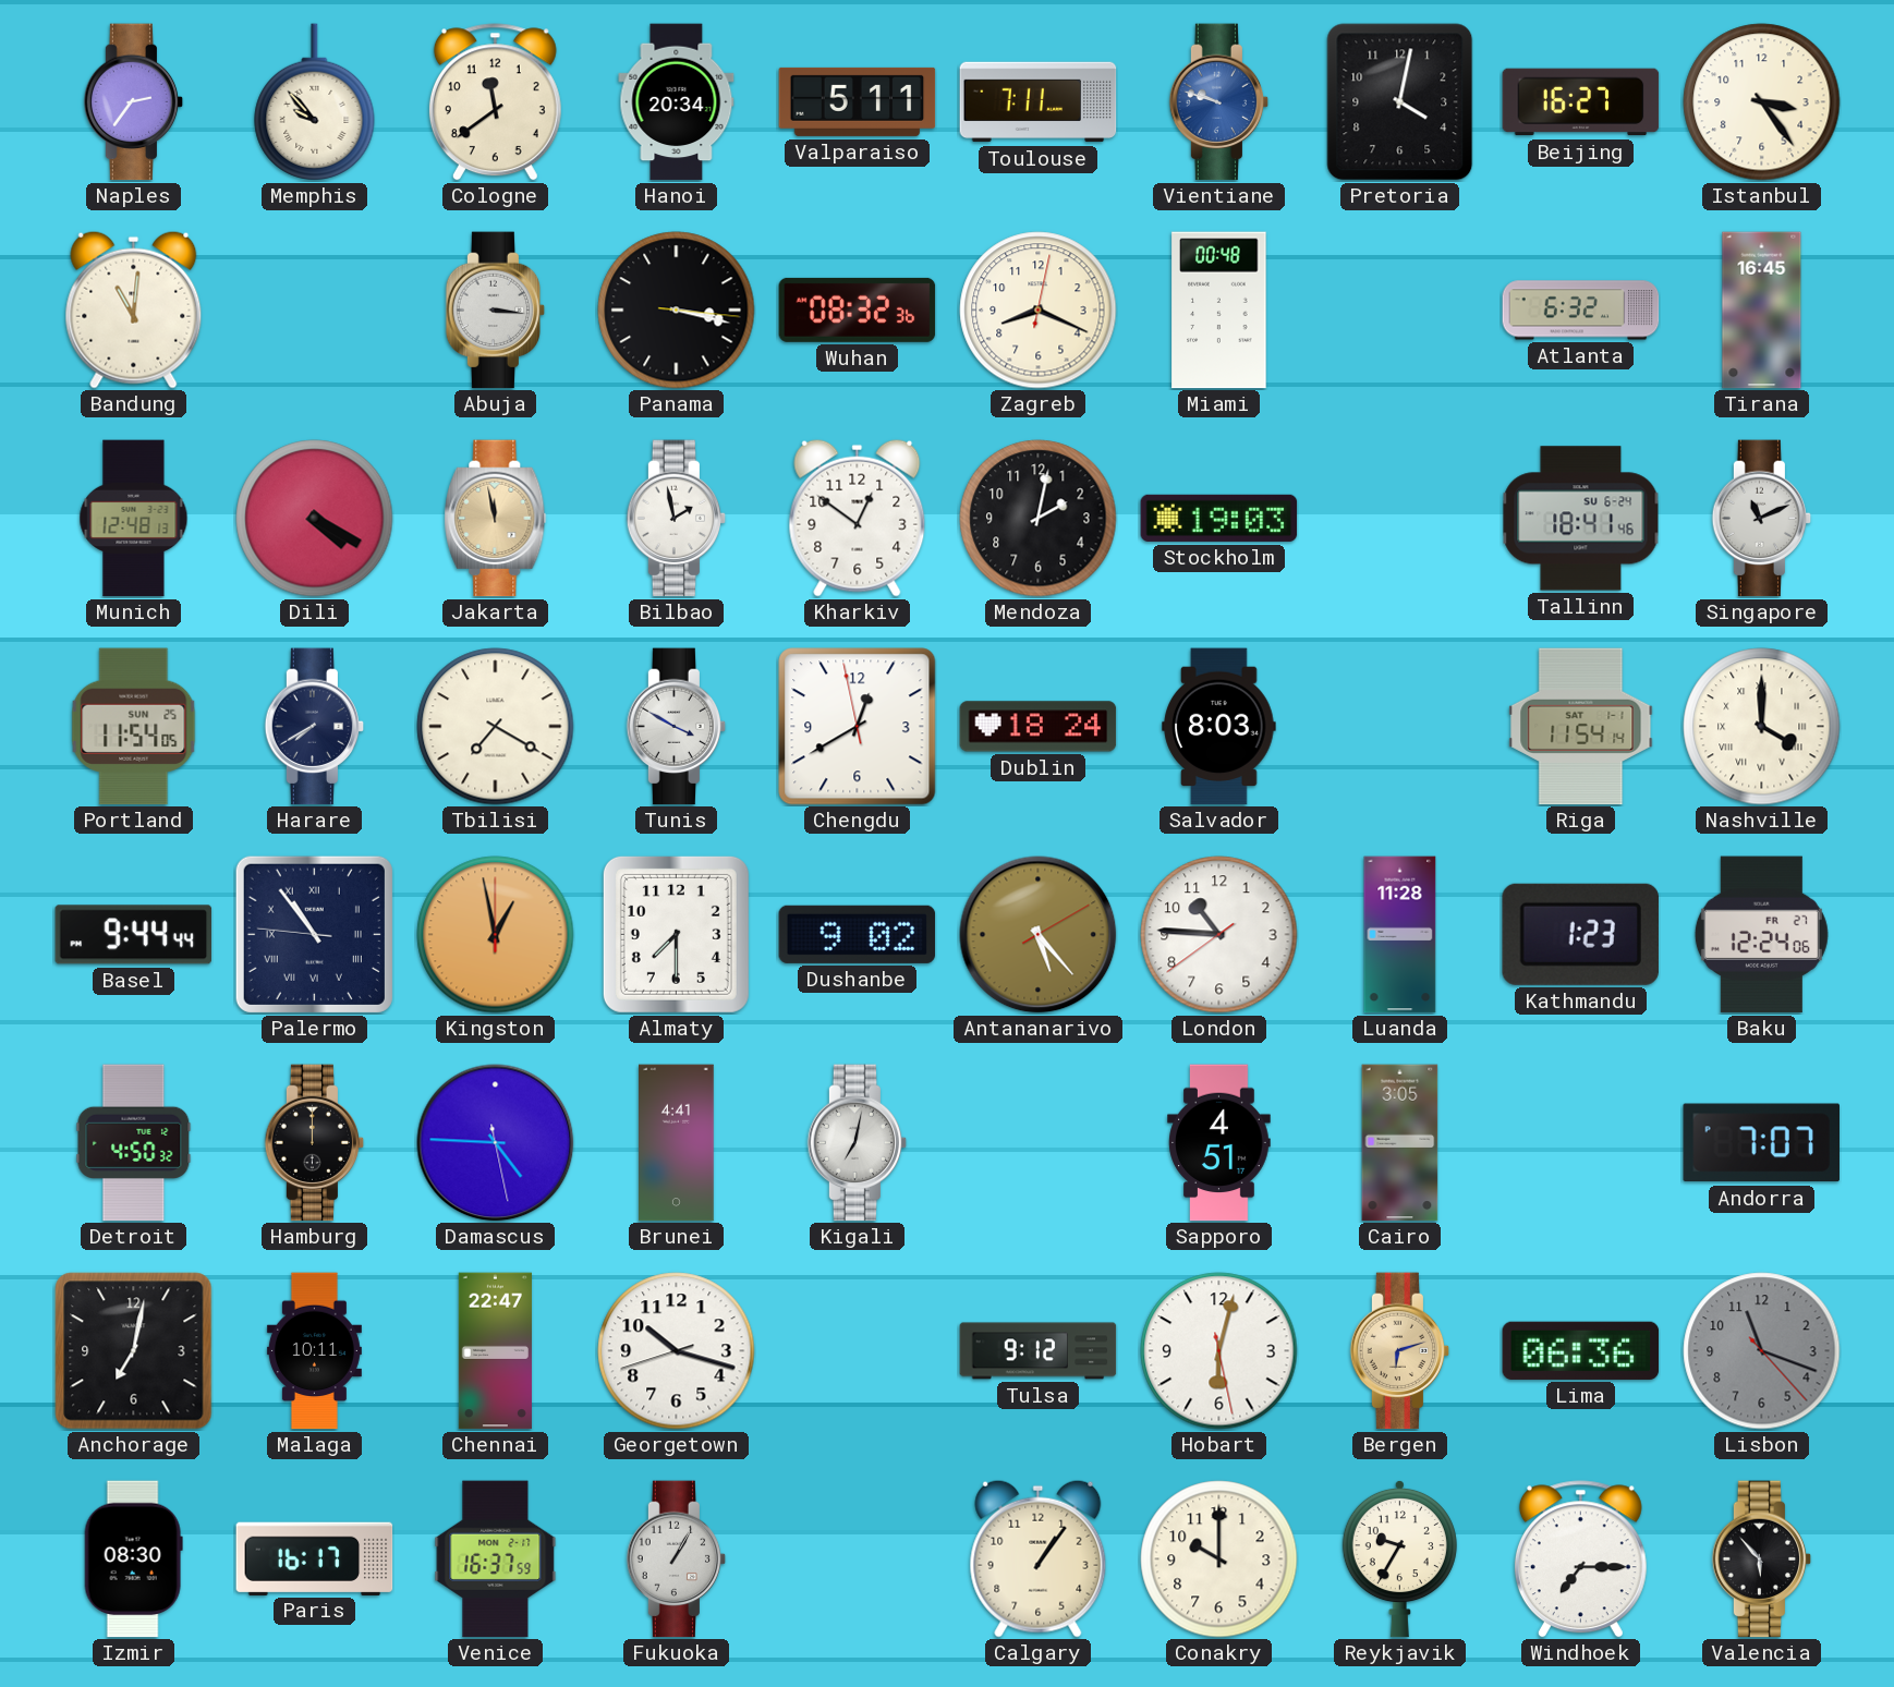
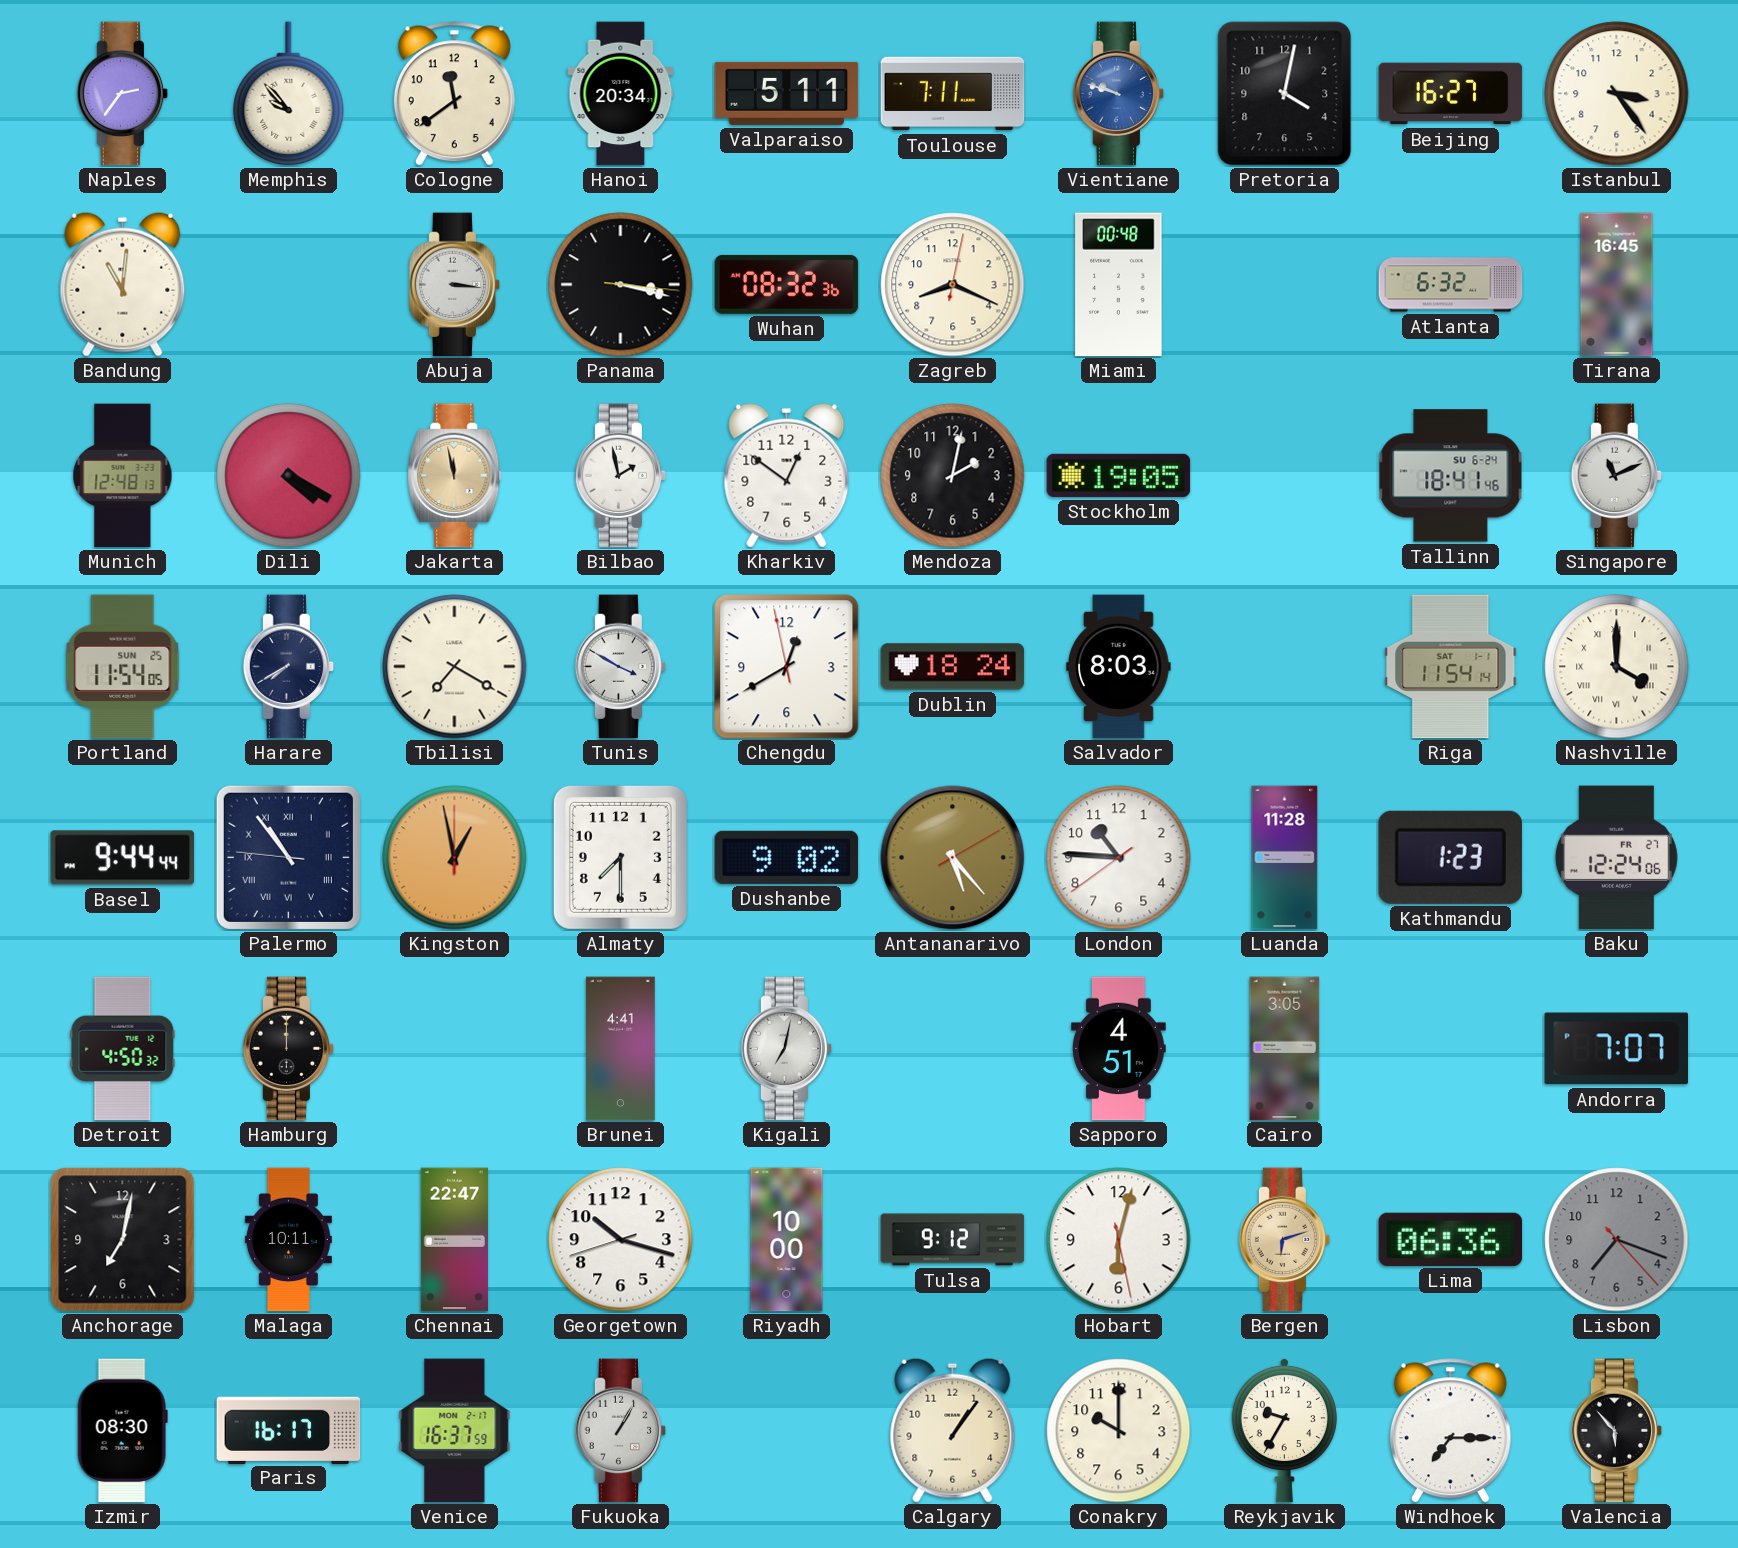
Stockholm: 19:03 -> 19:05
Damascus: 4:45 -> none
Riyadh: none -> 10:00
Lisbon: 11:18 -> 7:18
